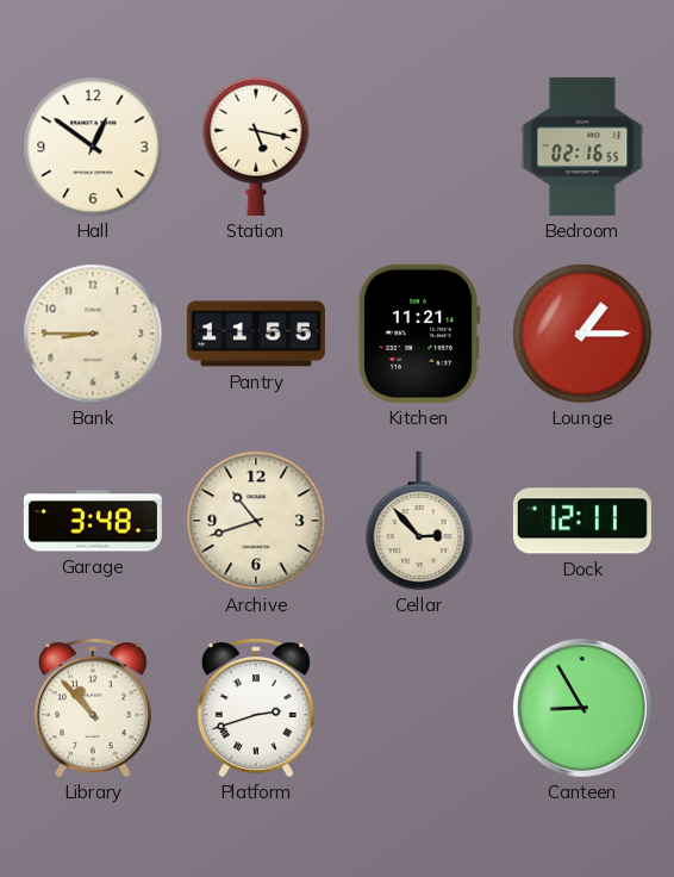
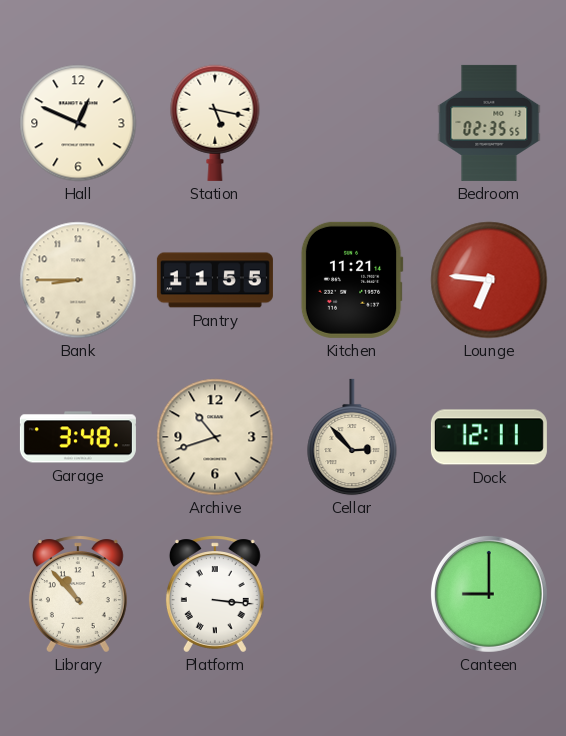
Hall: 12:51 -> 12:49
Bedroom: 02:16 -> 02:35
Lounge: 1:15 -> 6:46
Platform: 2:42 -> 3:16
Canteen: 8:55 -> 9:00
